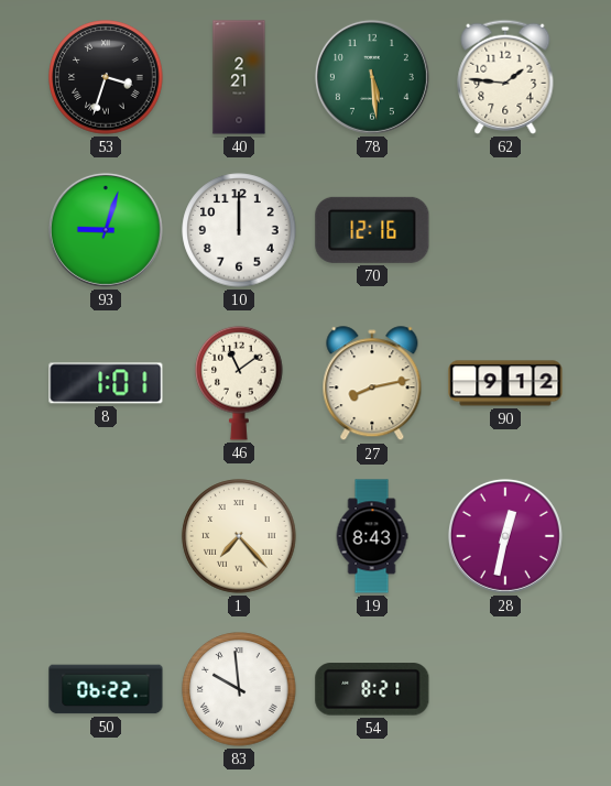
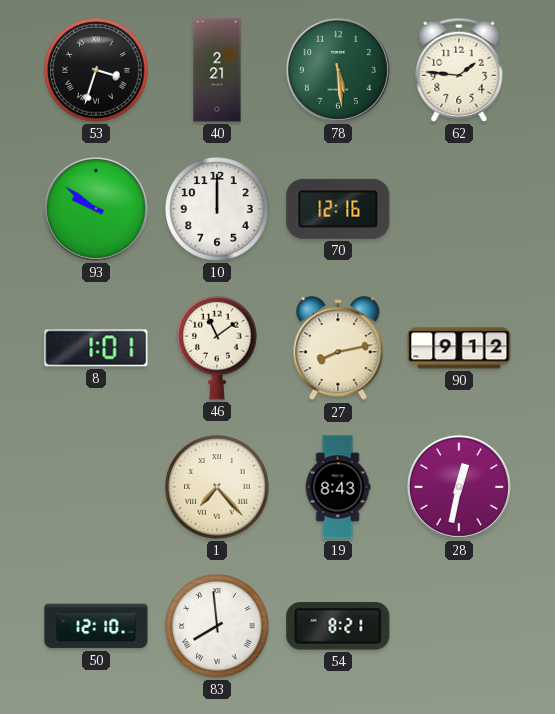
93: 9:03 -> 9:51
50: 06:22 -> 12:10
83: 9:59 -> 7:59
